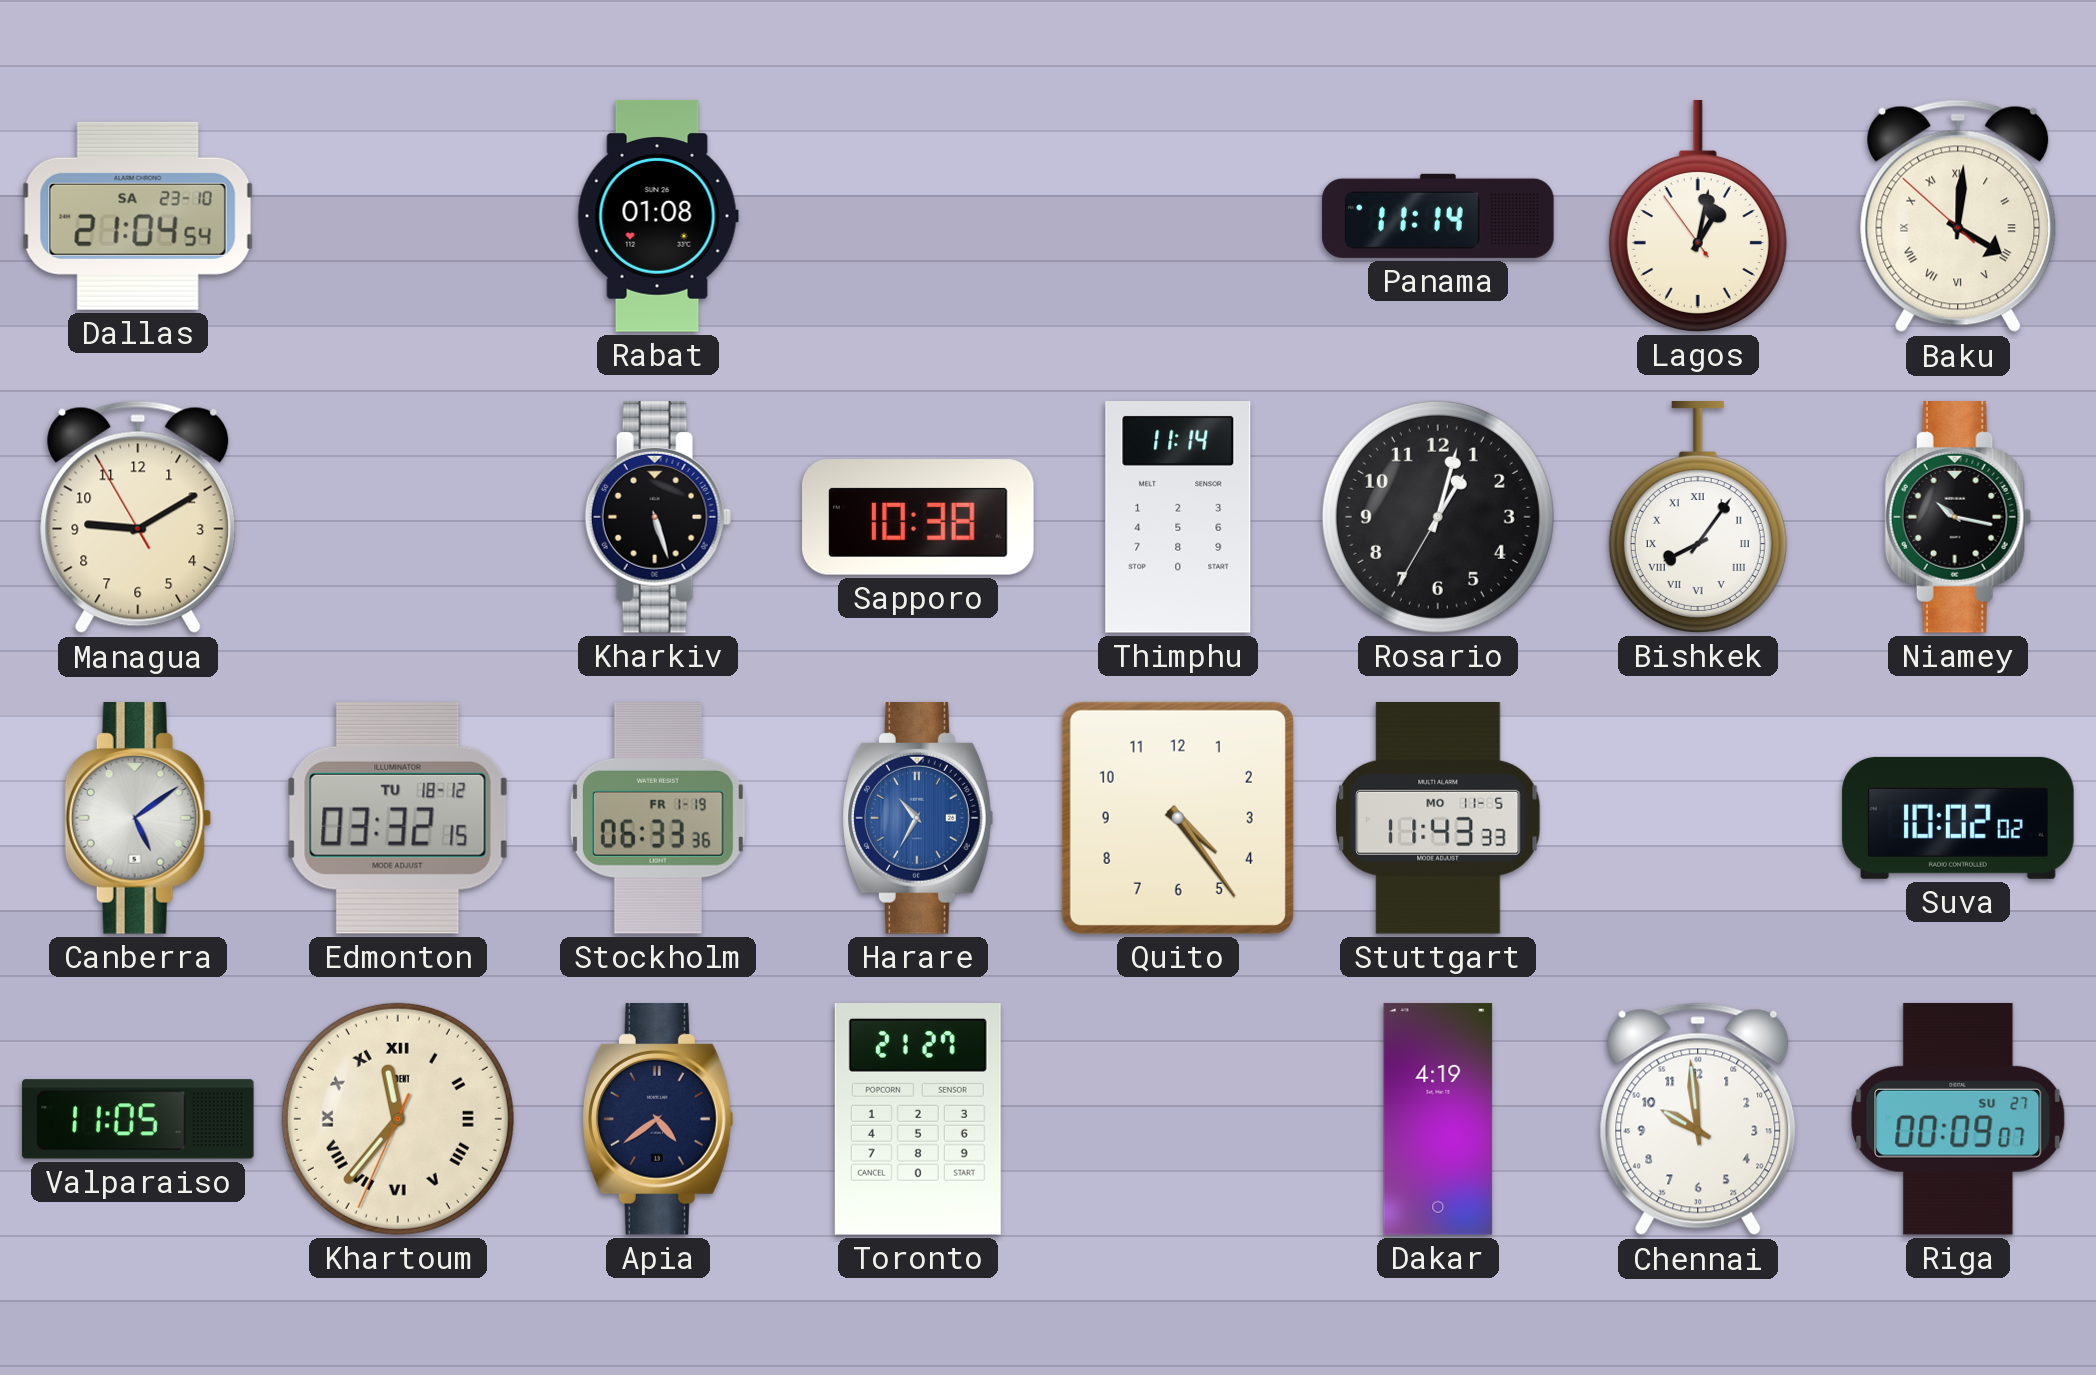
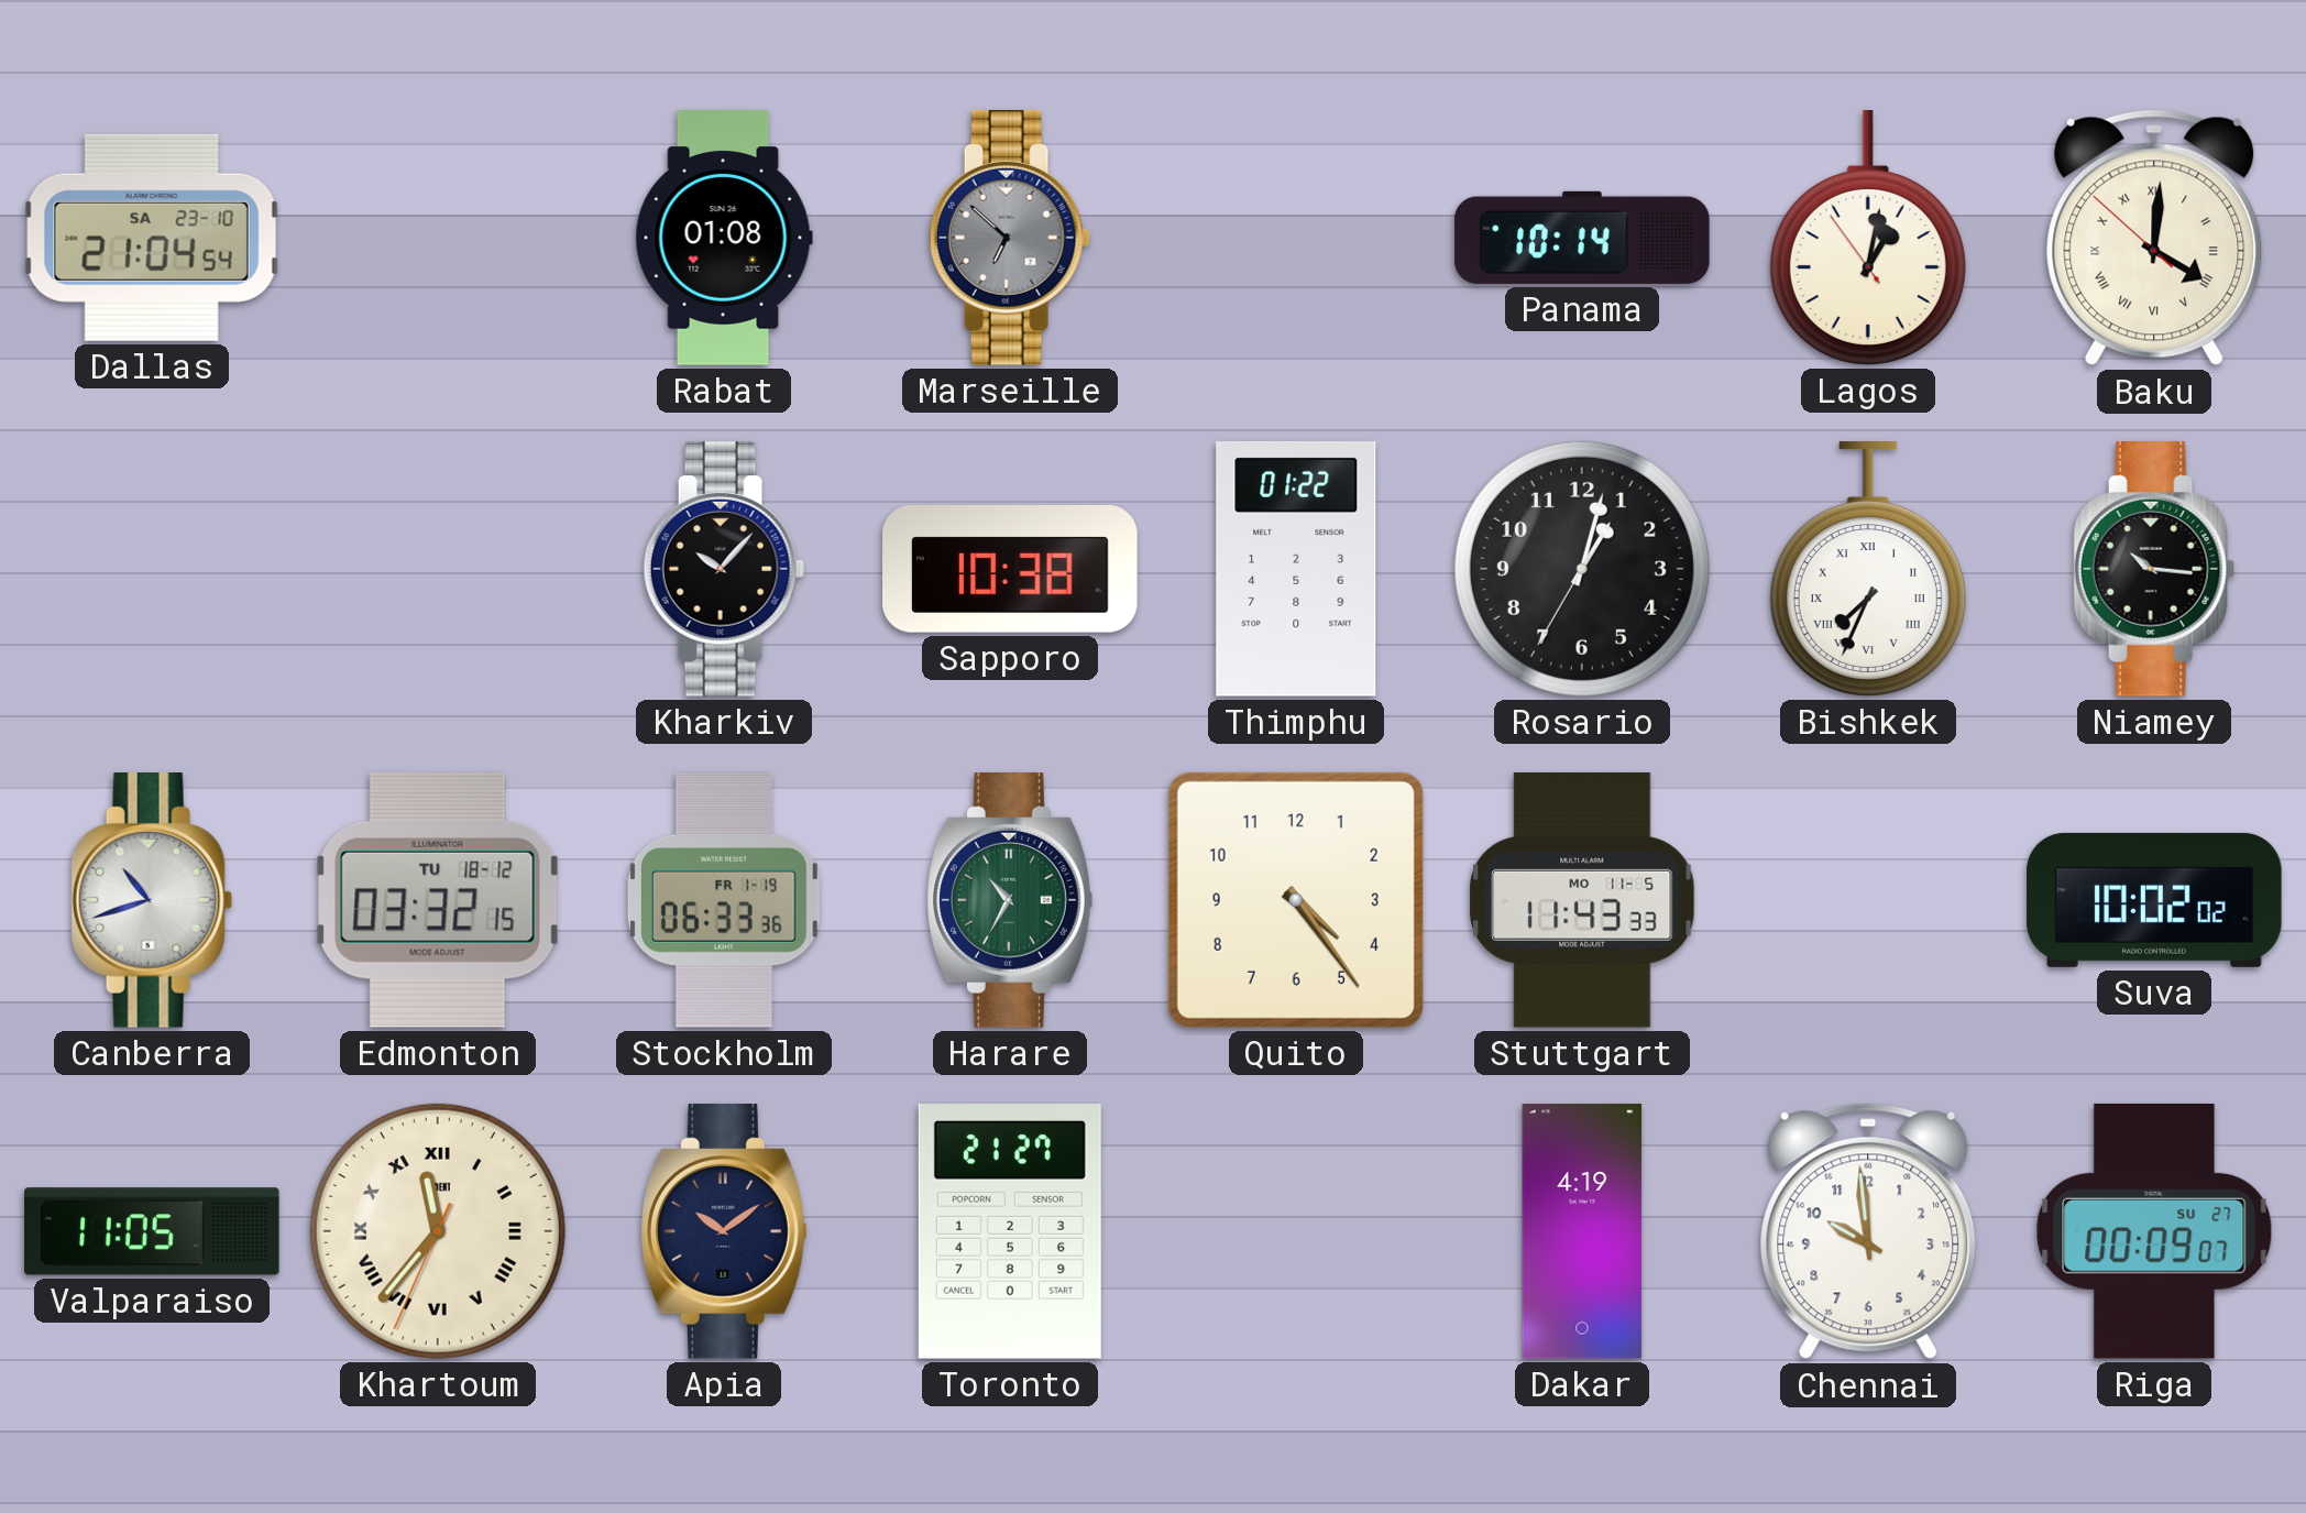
Marseille: none -> 6:52
Panama: 11:14 -> 10:14
Managua: 9:09 -> none
Kharkiv: 5:27 -> 10:07
Thimphu: 11:14 -> 01:22
Bishkek: 8:06 -> 7:34
Niamey: 10:17 -> 10:16
Canberra: 5:09 -> 10:42
Harare dial: blue -> green
Apia: 4:39 -> 10:09
